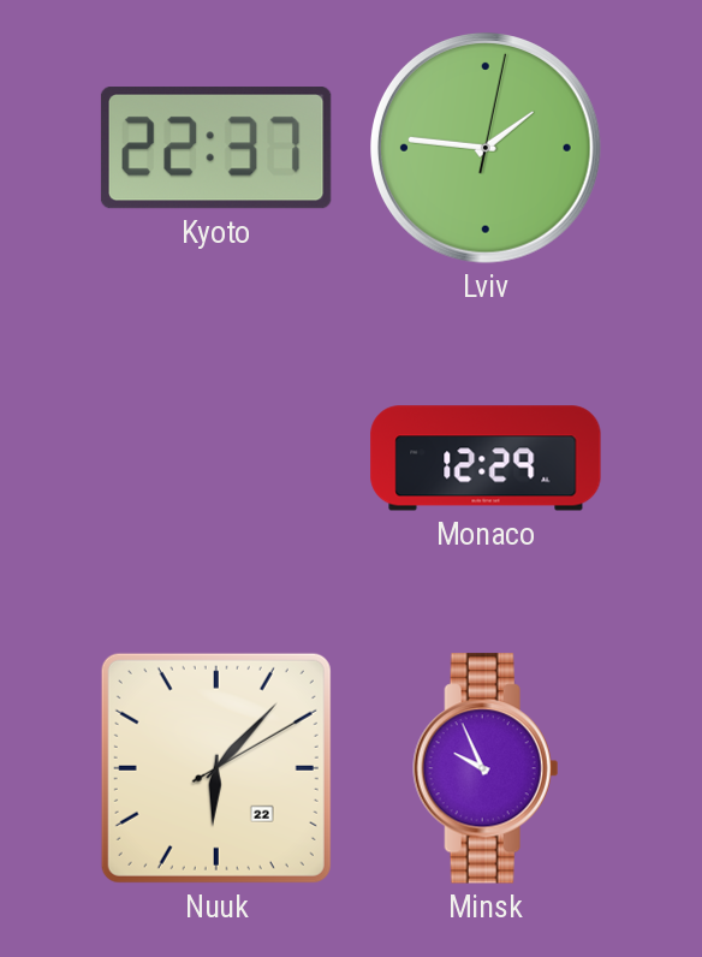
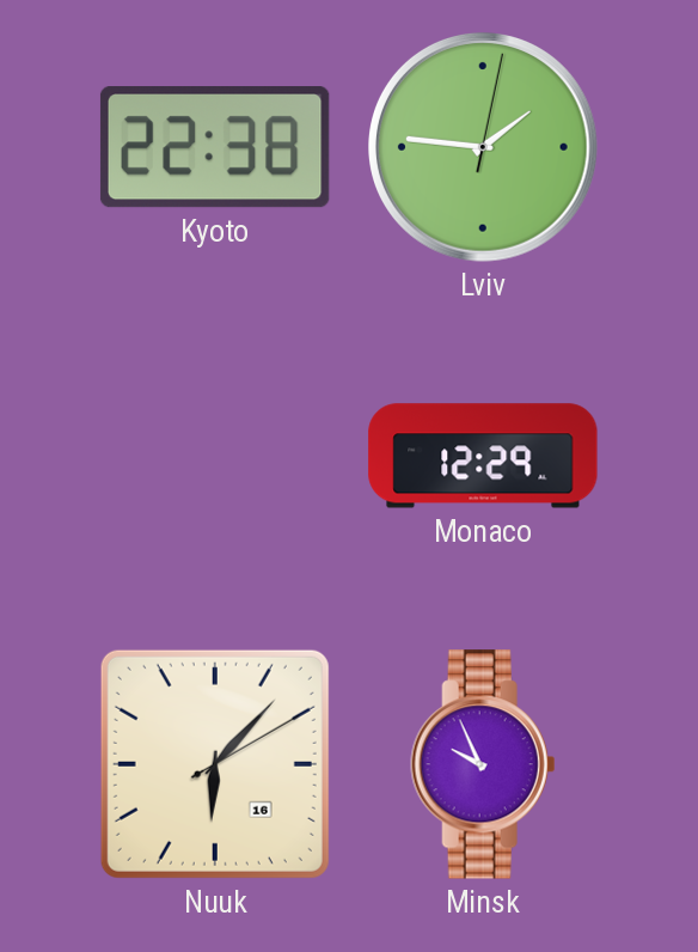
Kyoto: 22:37 -> 22:38
Nuuk date: 22 -> 16
